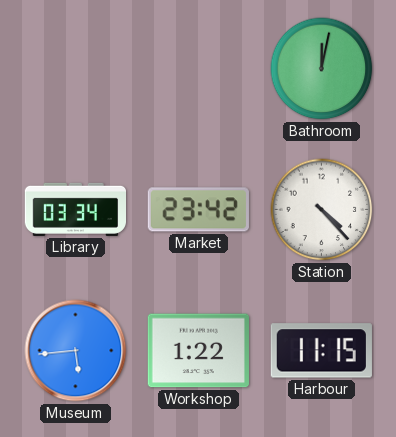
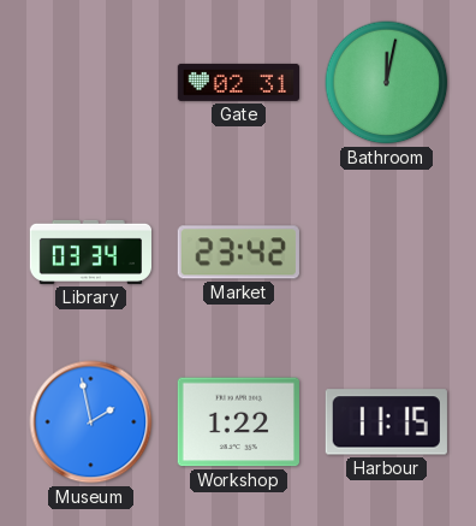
Gate: none -> 02:31
Station: 4:23 -> none
Museum: 5:44 -> 1:58
